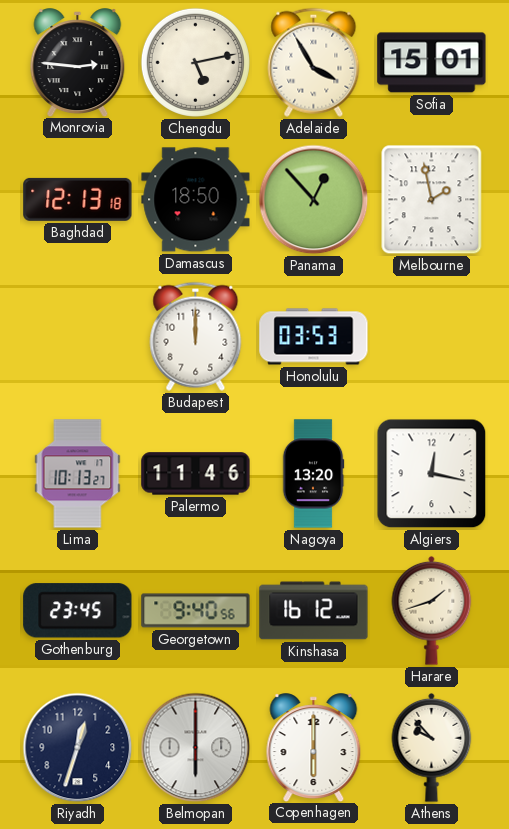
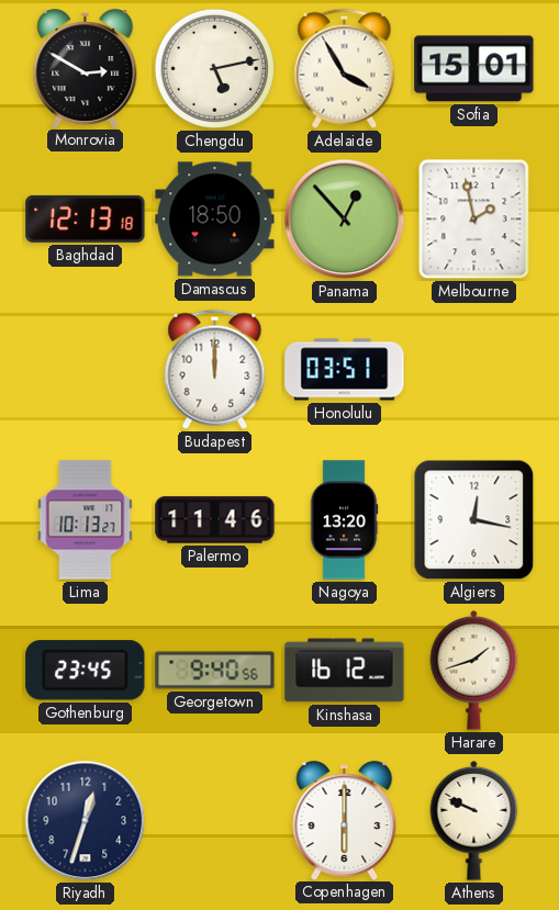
Monrovia: 2:46 -> 2:50
Honolulu: 03:53 -> 03:51
Belmopan: 6:00 -> none
Athens: 9:53 -> 9:49
